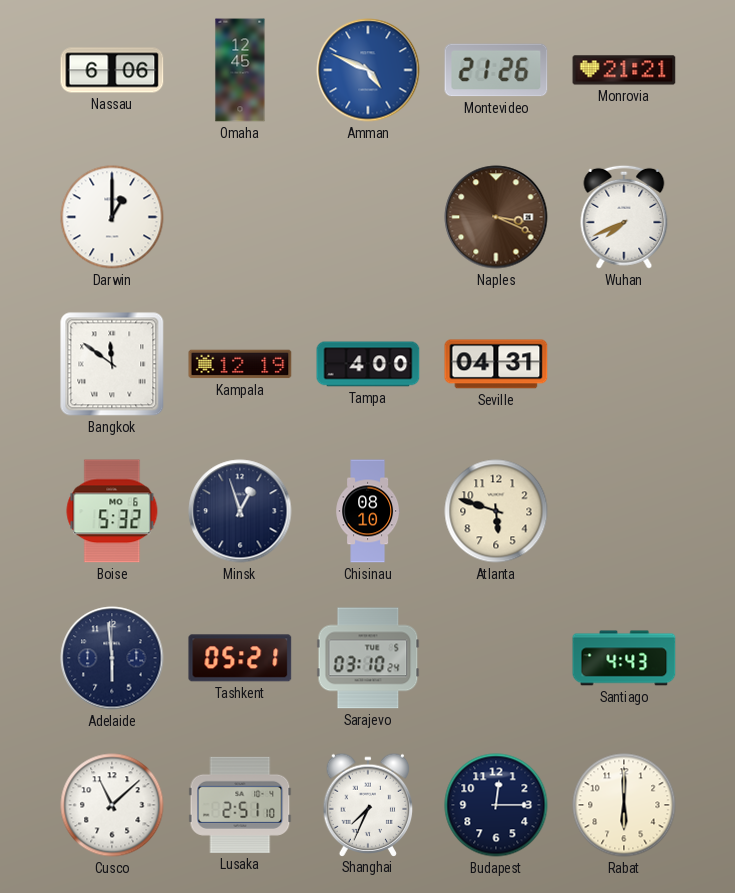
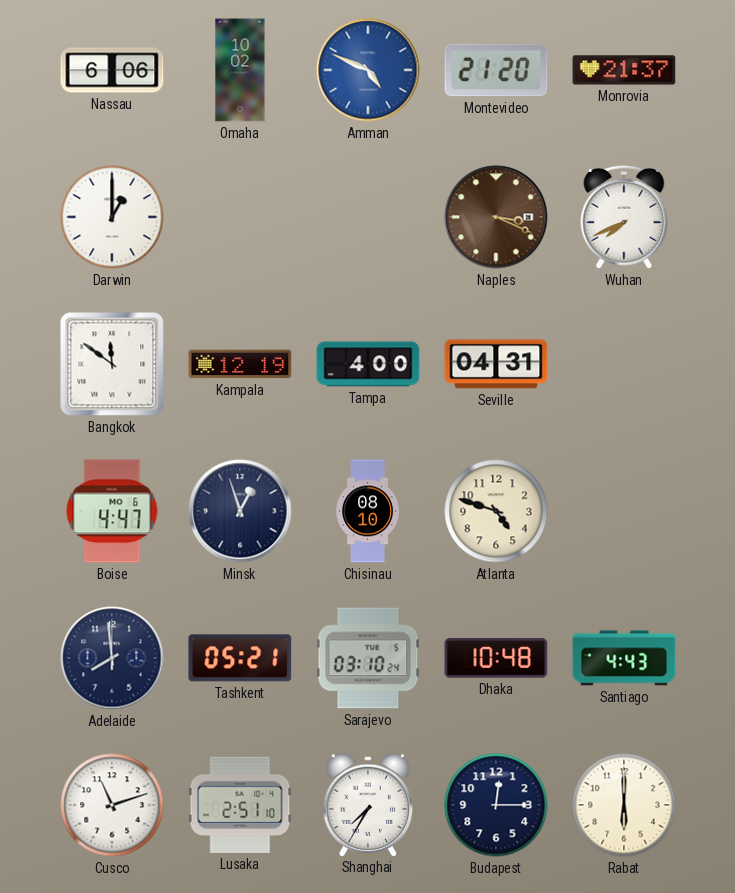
Omaha: 12:45 -> 10:02
Montevideo: 21:26 -> 21:20
Monrovia: 21:21 -> 21:37
Boise: 5:32 -> 4:47
Atlanta: 5:48 -> 4:48
Adelaide: 5:59 -> 7:59
Dhaka: none -> 10:48
Cusco: 11:08 -> 11:12
Shanghai: 7:34 -> 7:35
